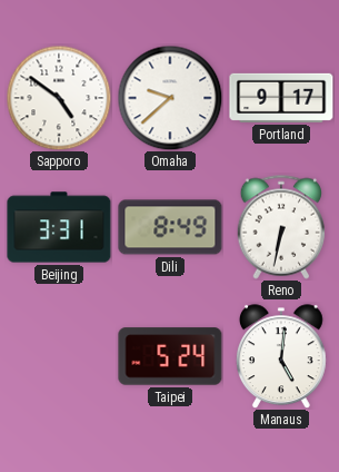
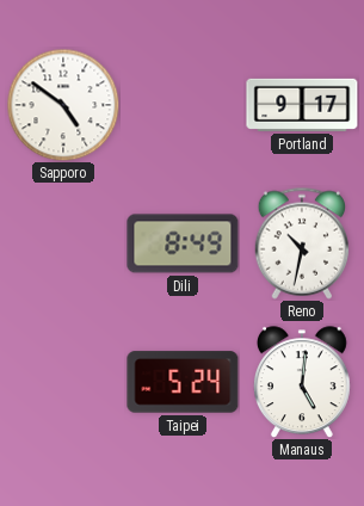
Omaha: 9:38 -> none
Beijing: 3:31 -> none
Reno: 6:32 -> 10:32
